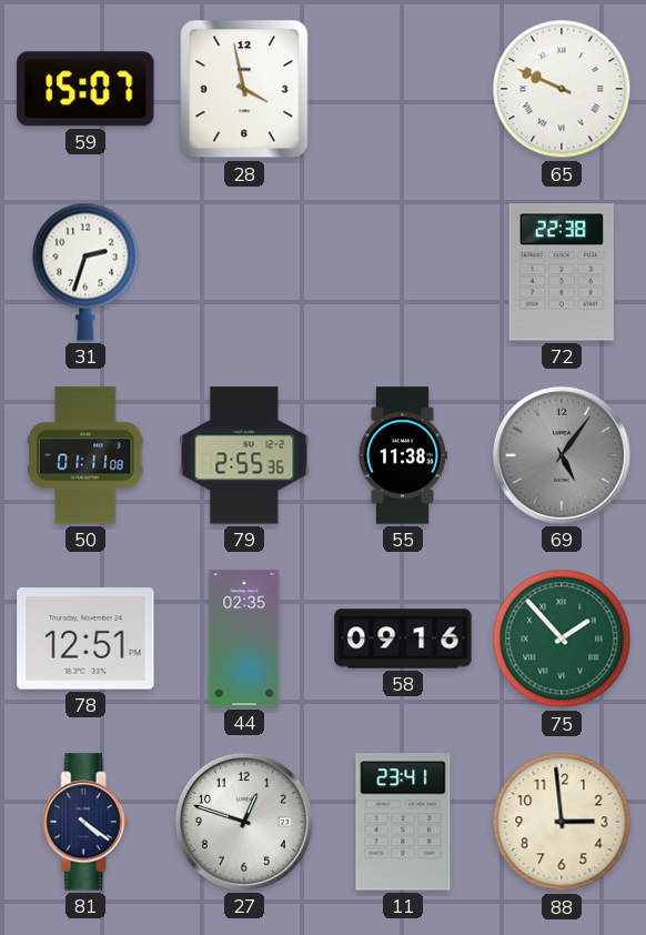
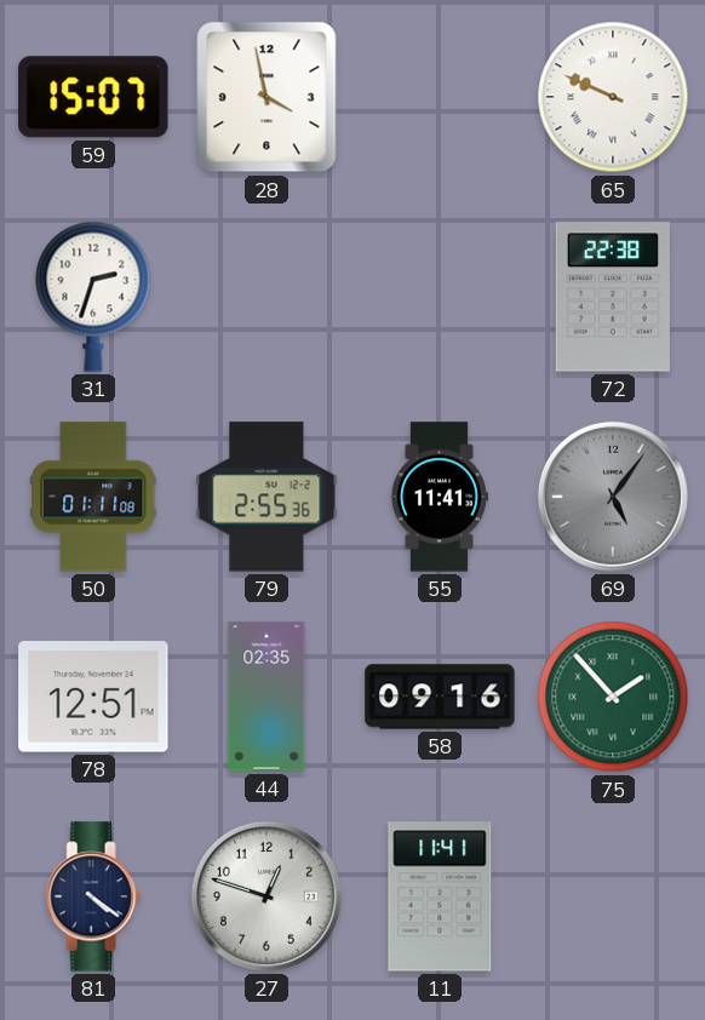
55: 11:38 -> 11:41
11: 23:41 -> 11:41
88: 2:59 -> none
